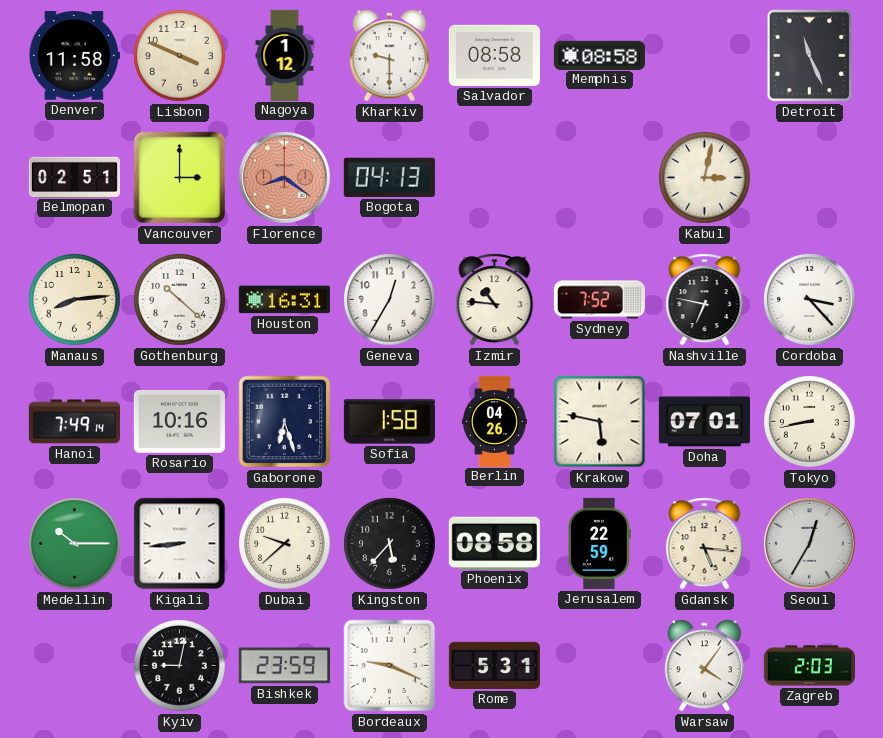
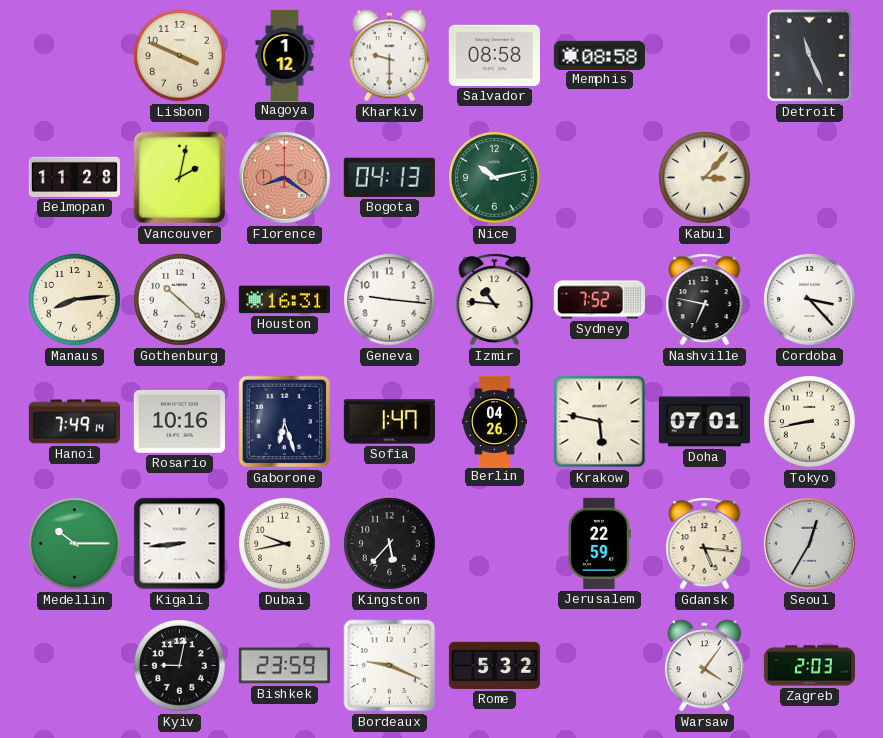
Denver: 11:58 -> none
Belmopan: 02:51 -> 11:28
Vancouver: 3:00 -> 2:02
Nice: none -> 10:13
Kabul: 3:02 -> 3:07
Geneva: 12:35 -> 9:16
Sofia: 1:58 -> 1:47
Dubai: 9:38 -> 9:43
Phoenix: 08:58 -> none
Rome: 5:31 -> 5:32
